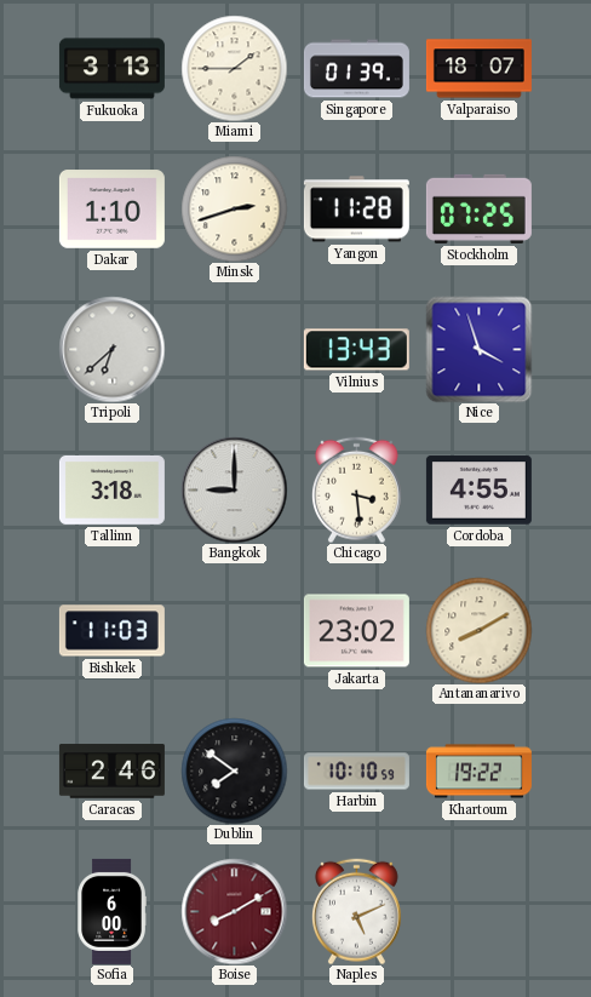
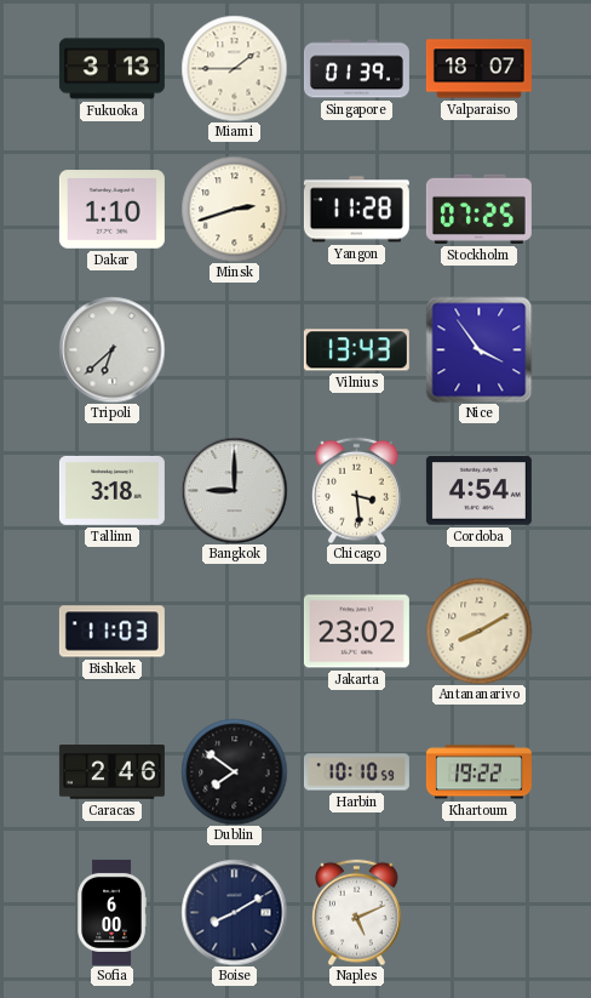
Nice: 3:57 -> 3:54
Cordoba: 4:55 -> 4:54
Boise dial: burgundy -> navy
